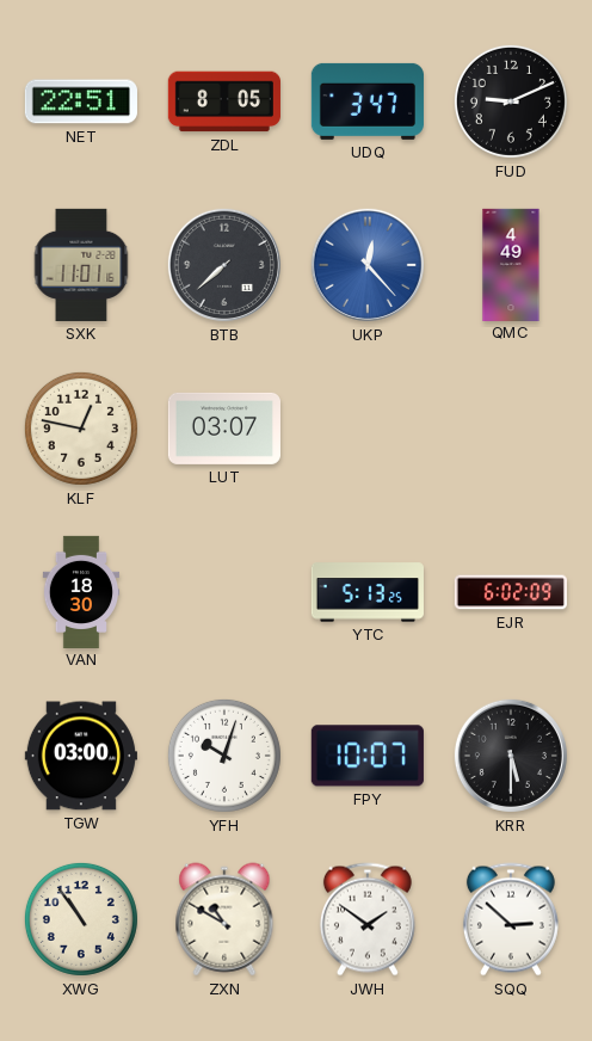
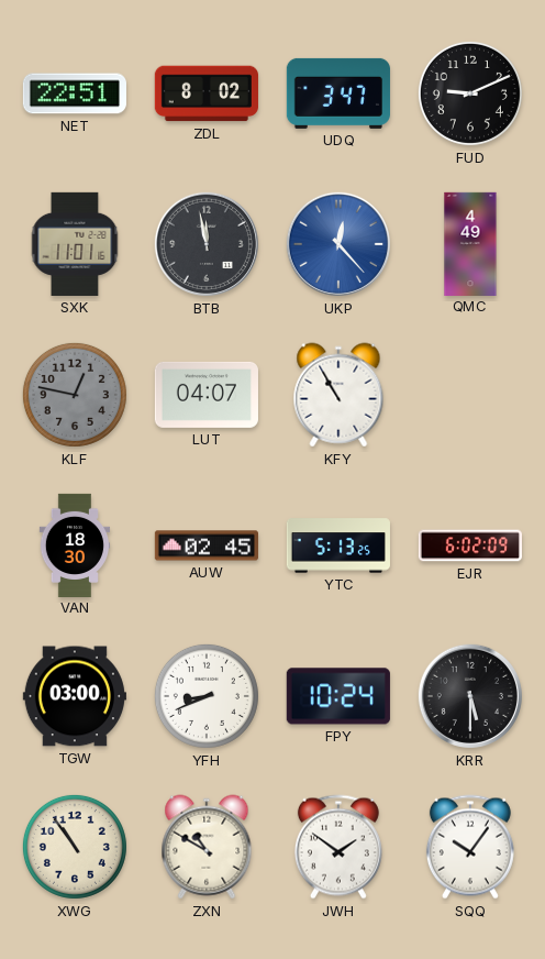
ZDL: 8:05 -> 8:02
BTB: 7:38 -> 11:58
KLF dial: cream -> grey
LUT: 03:07 -> 04:07
KFY: none -> 10:55
AUW: none -> 02:45
YFH: 10:03 -> 8:41
FPY: 10:07 -> 10:24
SQQ: 2:52 -> 10:06
